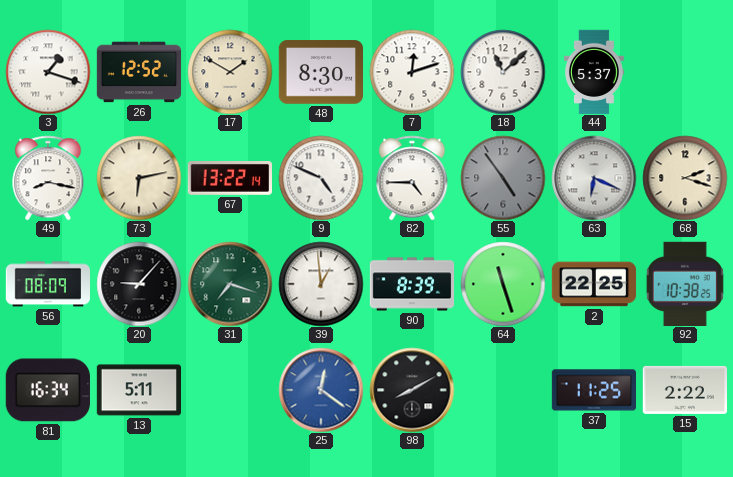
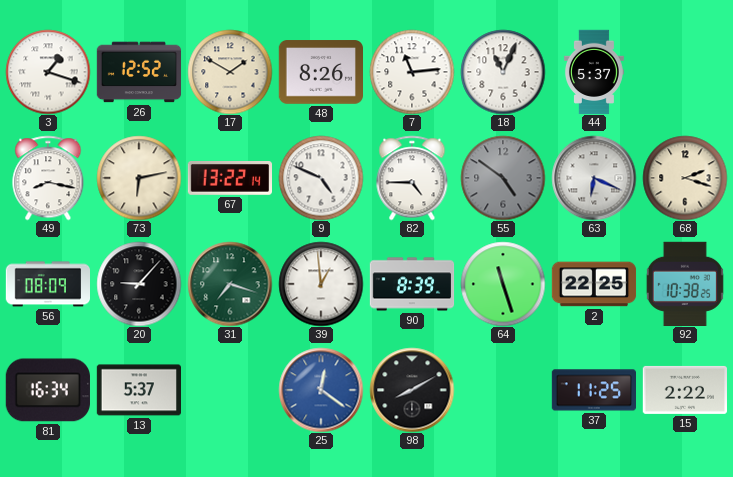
48: 8:30 -> 8:26
7: 12:12 -> 11:14
18: 11:08 -> 11:04
55: 4:54 -> 4:51
13: 5:11 -> 5:37
